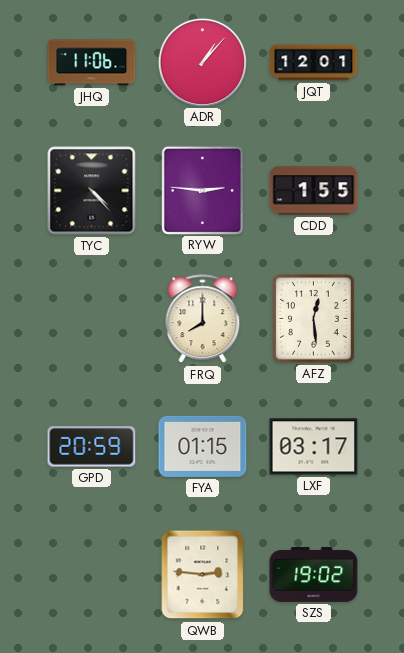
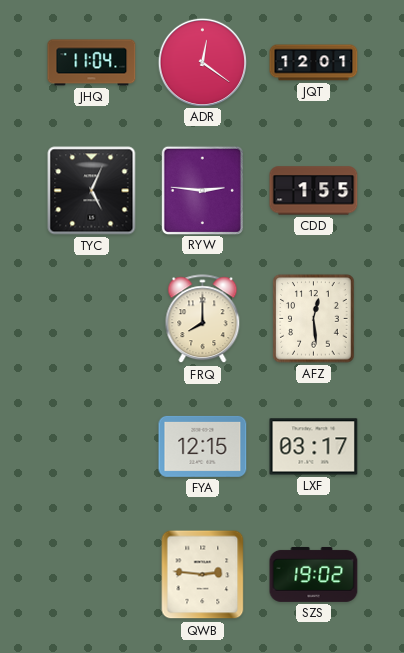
JHQ: 11:06 -> 11:04
ADR: 1:07 -> 12:21
TYC: 4:23 -> 5:04
GPD: 20:59 -> none
FYA: 01:15 -> 12:15
